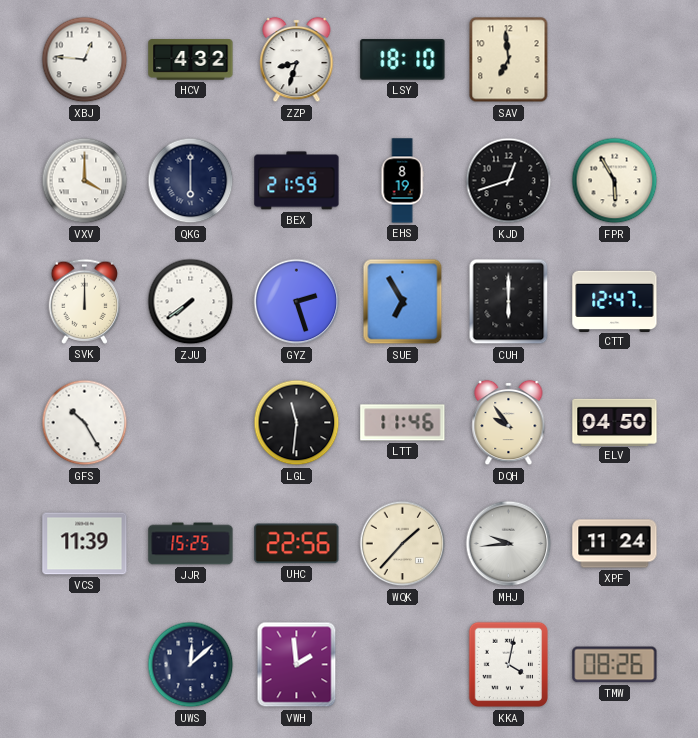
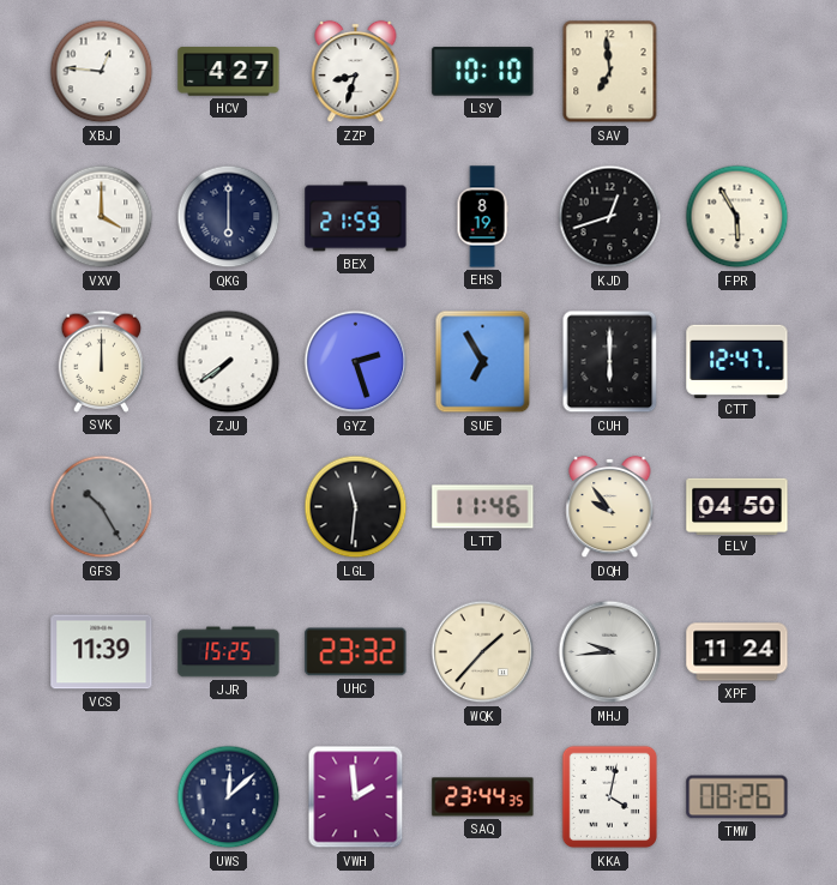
HCV: 4:32 -> 4:27
LSY: 18:10 -> 10:10
GFS dial: white -> grey
UHC: 22:56 -> 23:32
SAQ: none -> 23:44
